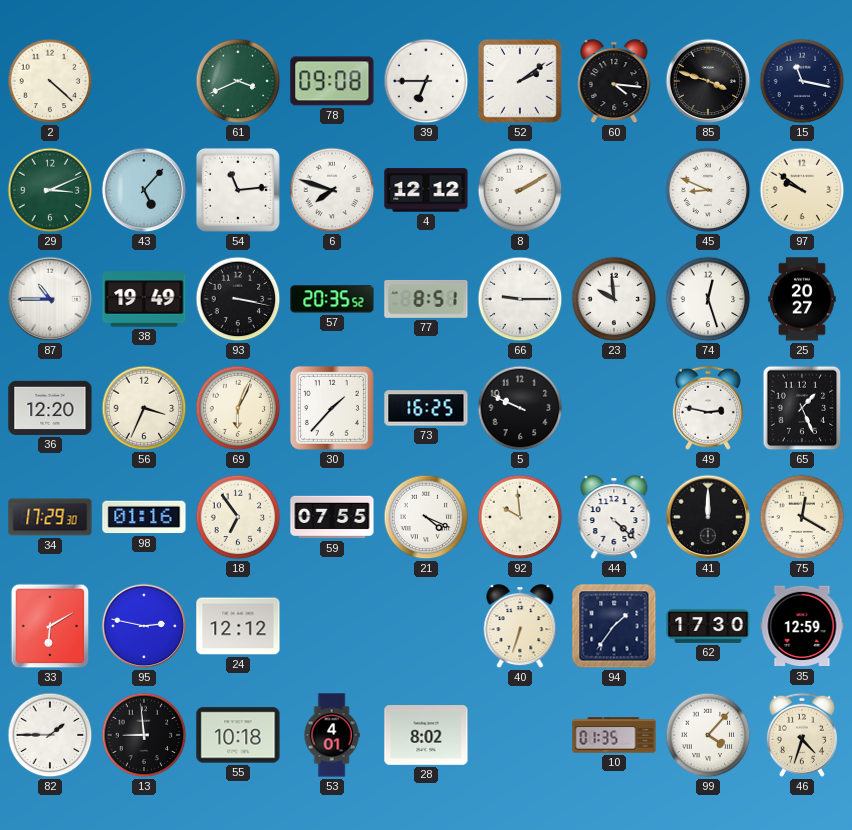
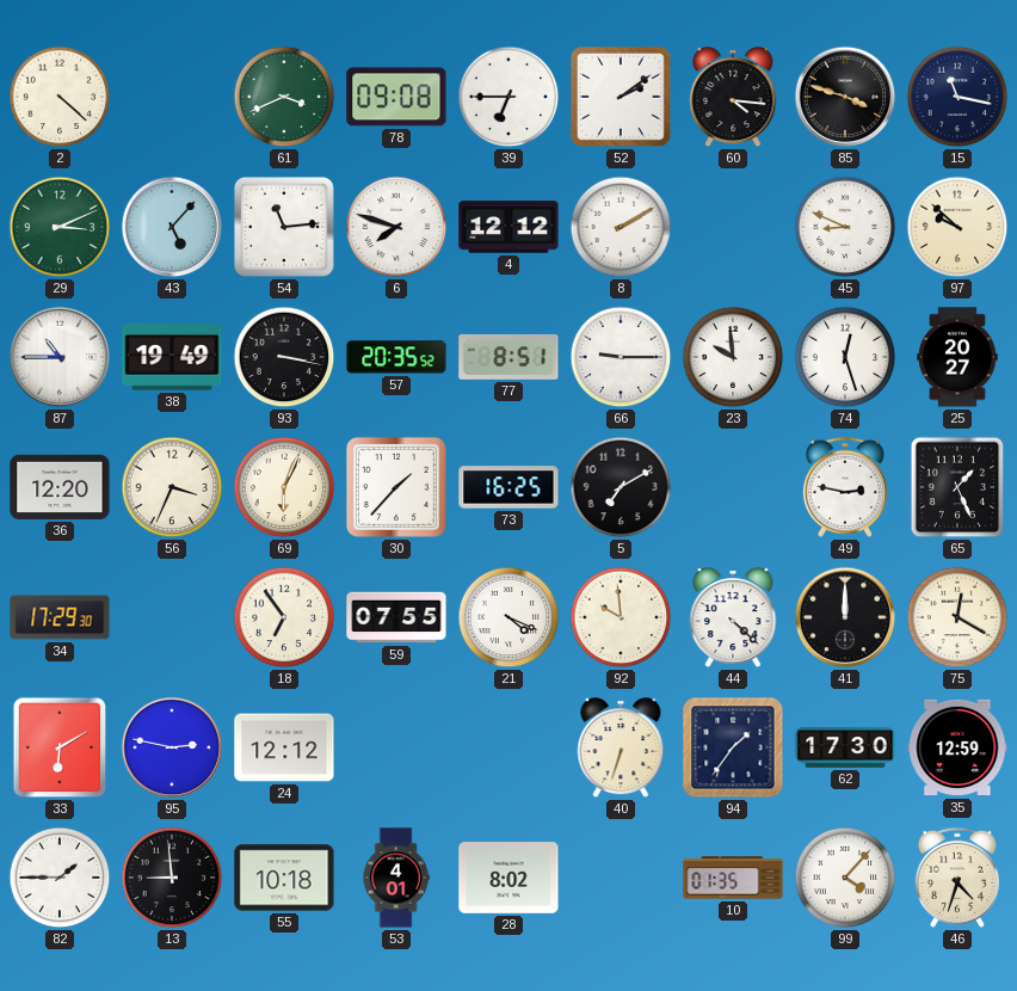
97: 9:51 -> 9:52
5: 9:49 -> 7:10
98: 01:16 -> none
